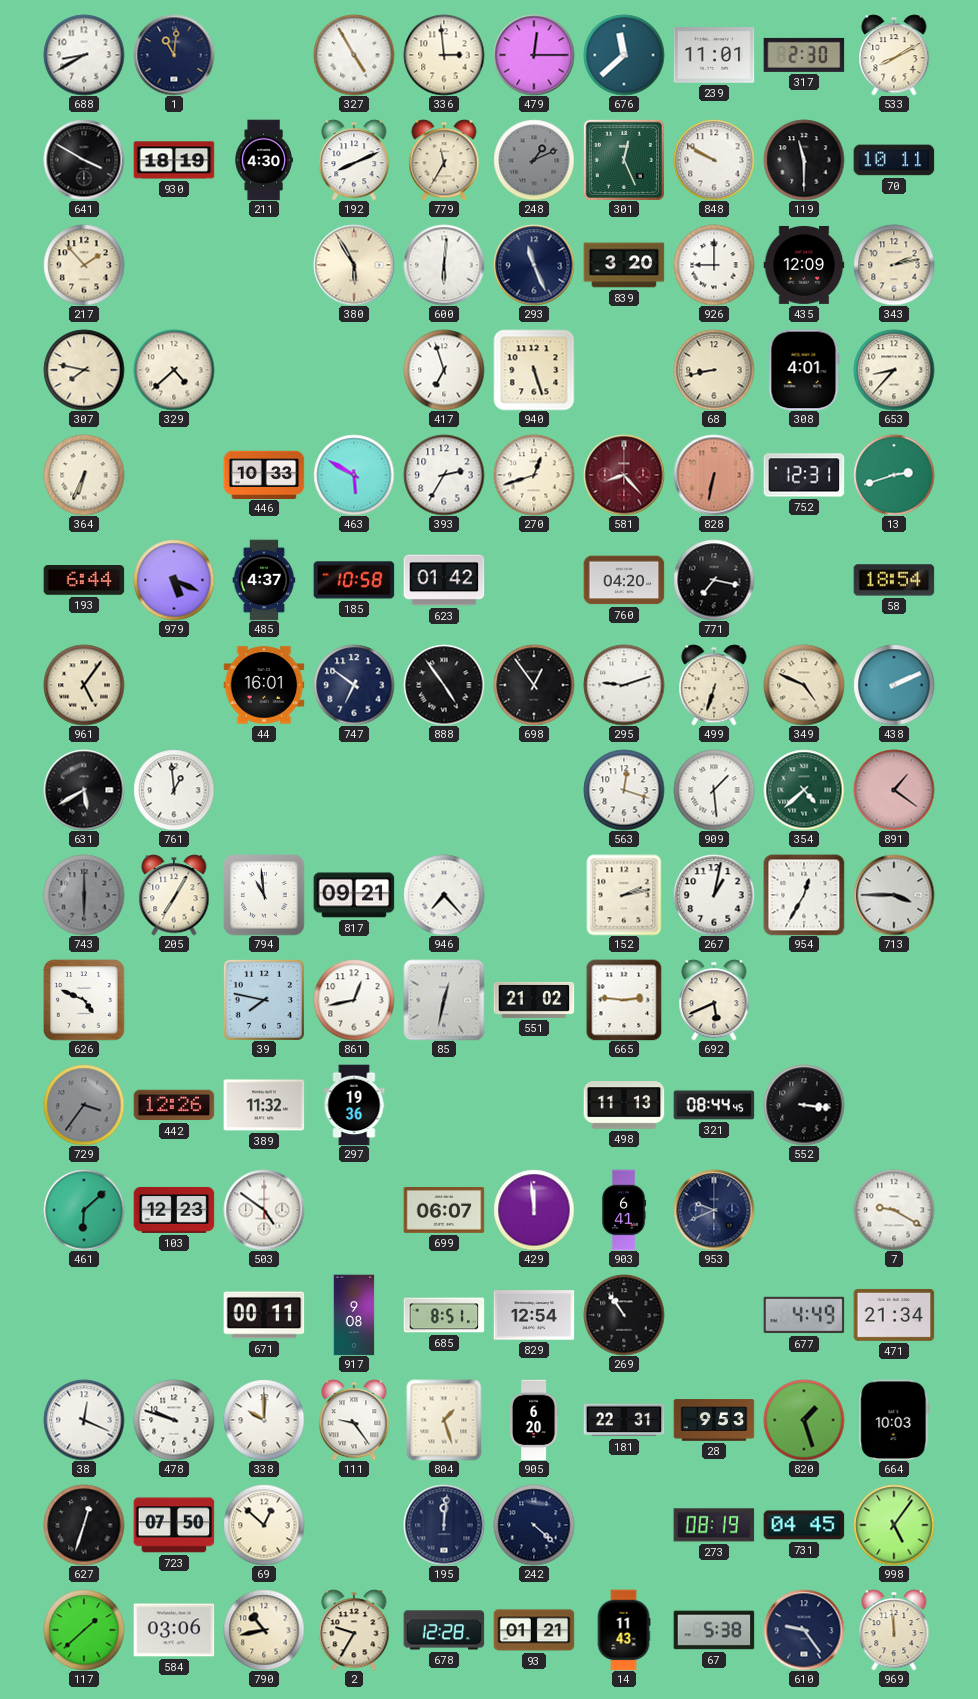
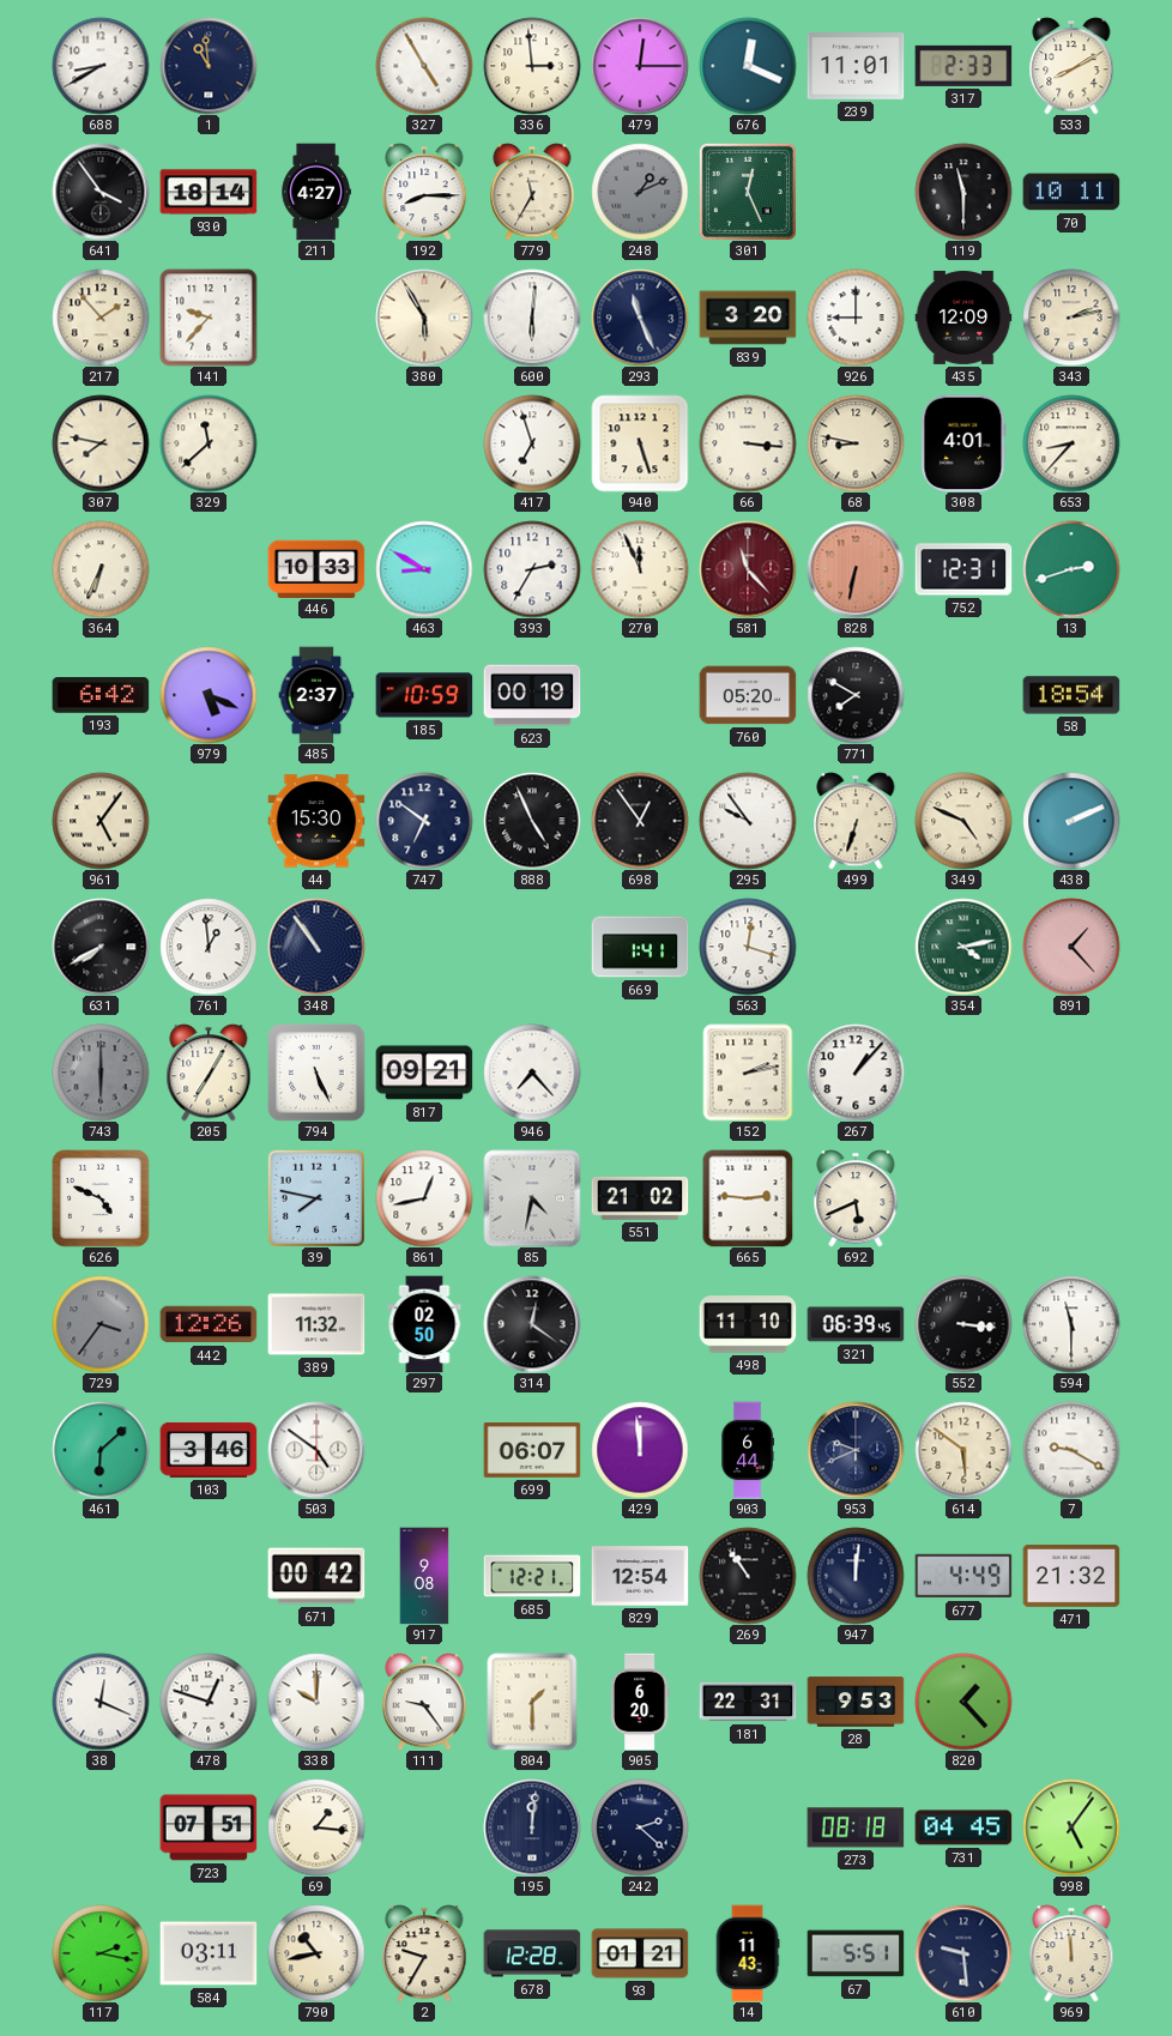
1: 11:01 -> 10:59
676: 11:38 -> 12:19
317: 2:30 -> 2:33
641: 3:50 -> 3:54
930: 18:19 -> 18:14
211: 4:30 -> 4:27
192: 8:11 -> 8:15
848: 9:50 -> none
141: none -> 9:37
329: 4:38 -> 11:38
66: none -> 3:16
68: 8:43 -> 8:47
463: 5:50 -> 8:50
270: 12:42 -> 11:56
581: 8:23 -> 11:23
193: 6:44 -> 6:42
485: 4:37 -> 2:37
185: 10:58 -> 10:59
623: 01:42 -> 00:19
760: 04:20 -> 05:20
771: 7:17 -> 7:50
44: 16:01 -> 15:30
888: 4:54 -> 4:56
295: 9:12 -> 9:54
631: 5:40 -> 7:40
348: none -> 10:54
669: none -> 1:41
909: 1:29 -> none
354: 4:38 -> 4:13
891: 1:21 -> 1:23
794: 10:59 -> 5:26
267: 1:02 -> 1:07
954: 12:35 -> none
713: 3:45 -> none
85: 12:32 -> 4:32
297: 19:36 -> 02:50
314: none -> 12:21
498: 11:13 -> 11:10
321: 08:44 -> 06:39
594: none -> 11:30
103: 12:23 -> 3:46
903: 6:41 -> 6:44
614: none -> 5:51
671: 00:11 -> 00:42
685: 8:51 -> 12:21
947: none -> 12:01
471: 21:34 -> 21:32
478: 9:48 -> 12:48
804: 1:27 -> 1:30
820: 1:27 -> 1:23
664: 10:03 -> none
627: 12:33 -> none
723: 07:50 -> 07:51
69: 12:52 -> 1:16
242: 4:22 -> 2:22
273: 08:19 -> 08:18
117: 1:38 -> 2:17
584: 03:06 -> 03:11
67: 5:38 -> 5:51
610: 9:24 -> 9:29
